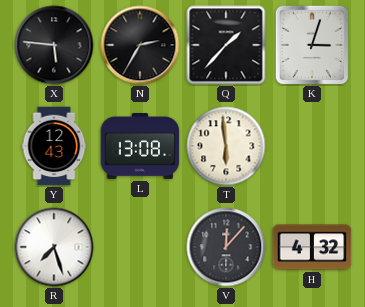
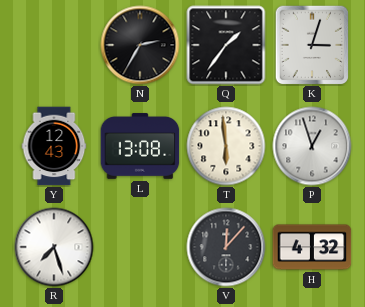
X: 5:46 -> none
Q: 1:37 -> 1:36
P: none -> 12:57
